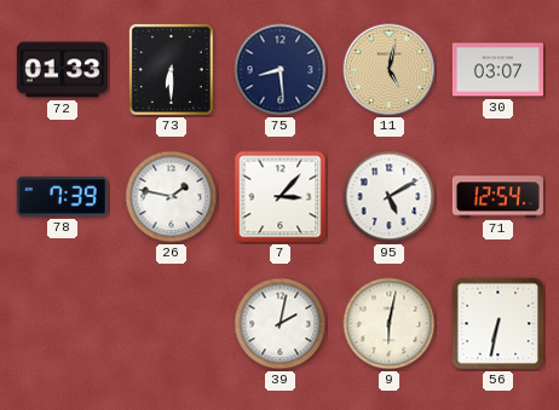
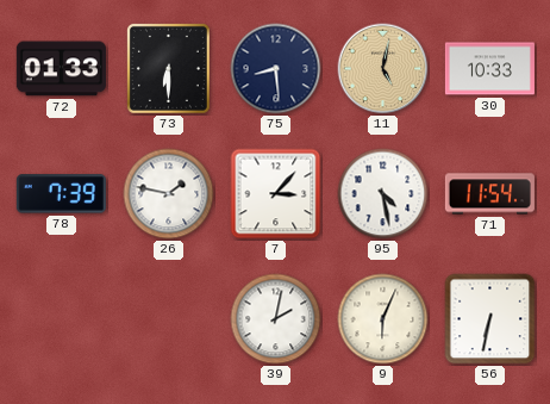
30: 03:07 -> 10:33
95: 5:10 -> 4:28
71: 12:54 -> 11:54
9: 6:02 -> 6:04
